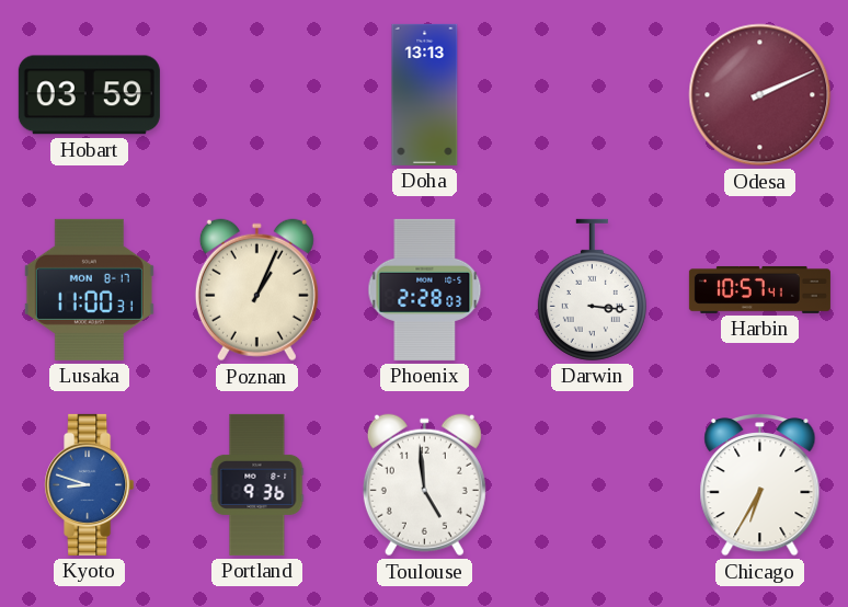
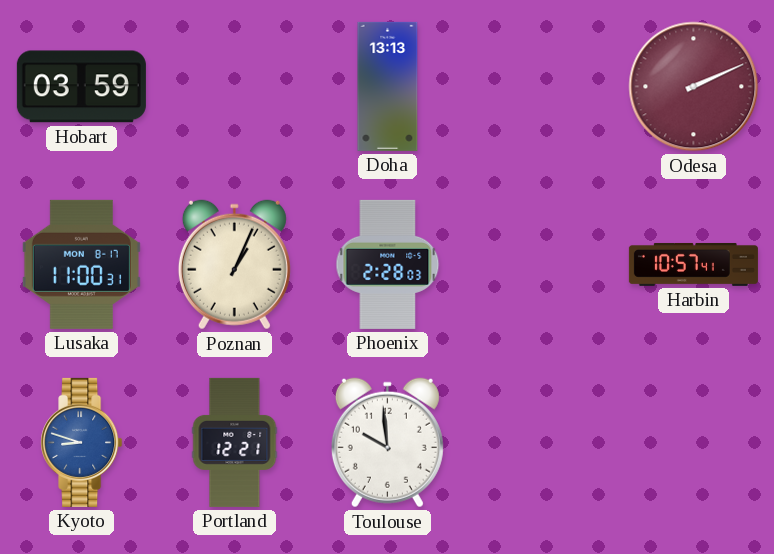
Darwin: 3:16 -> none
Portland: 9:36 -> 12:21
Toulouse: 4:59 -> 9:59
Chicago: 6:35 -> none
